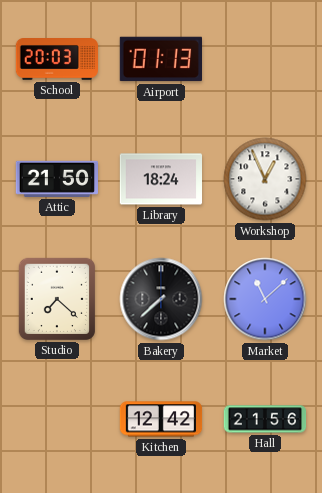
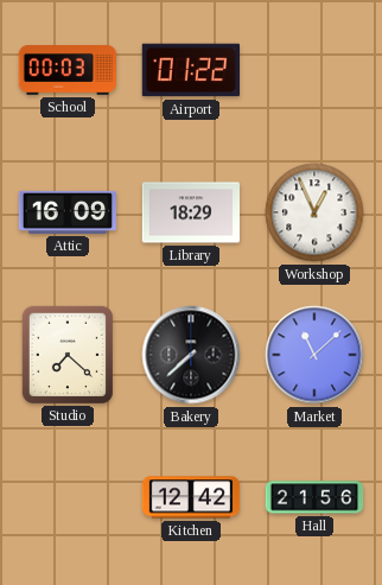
School: 20:03 -> 00:03
Airport: 01:13 -> 01:22
Attic: 21:50 -> 16:09
Library: 18:24 -> 18:29
